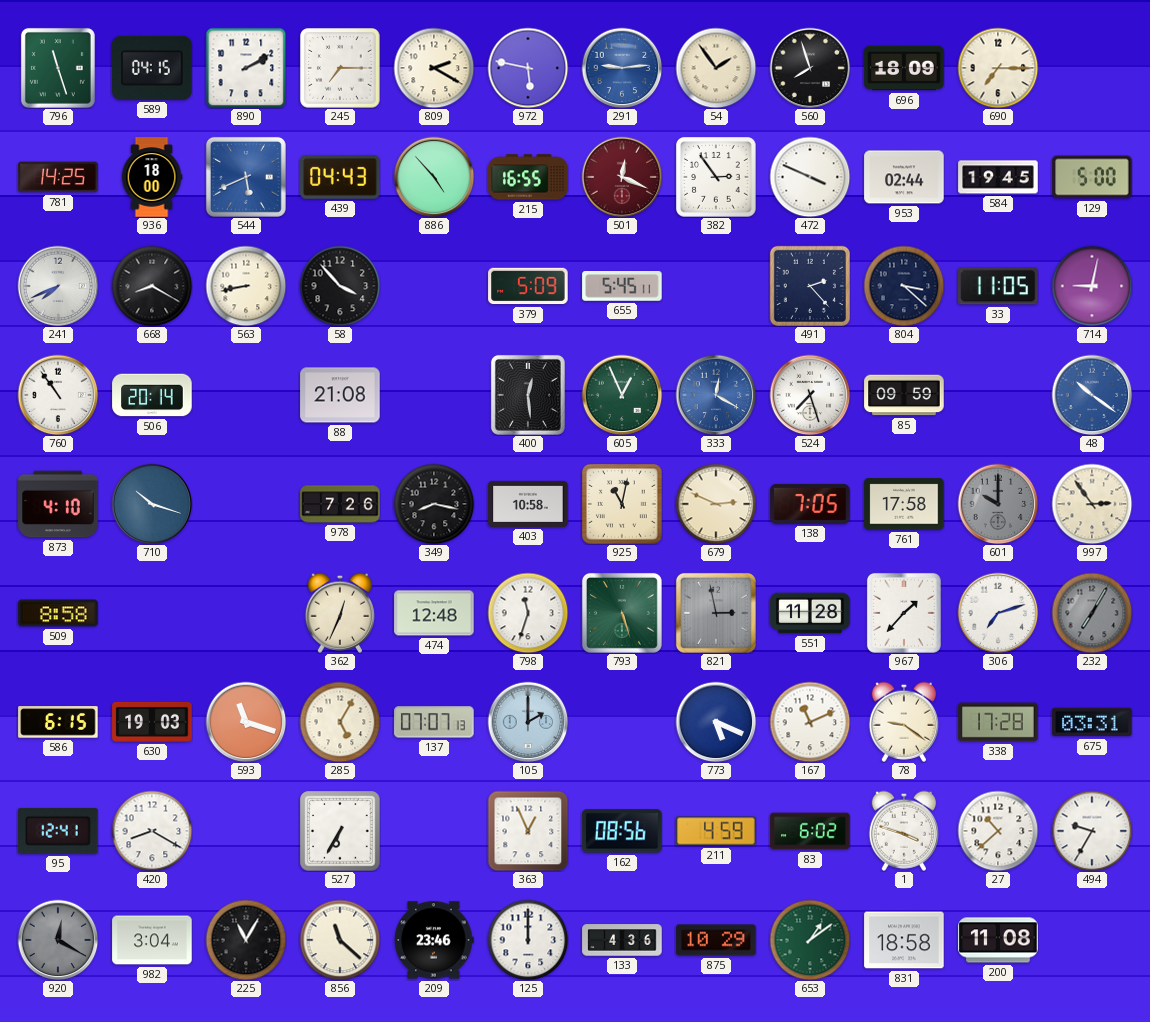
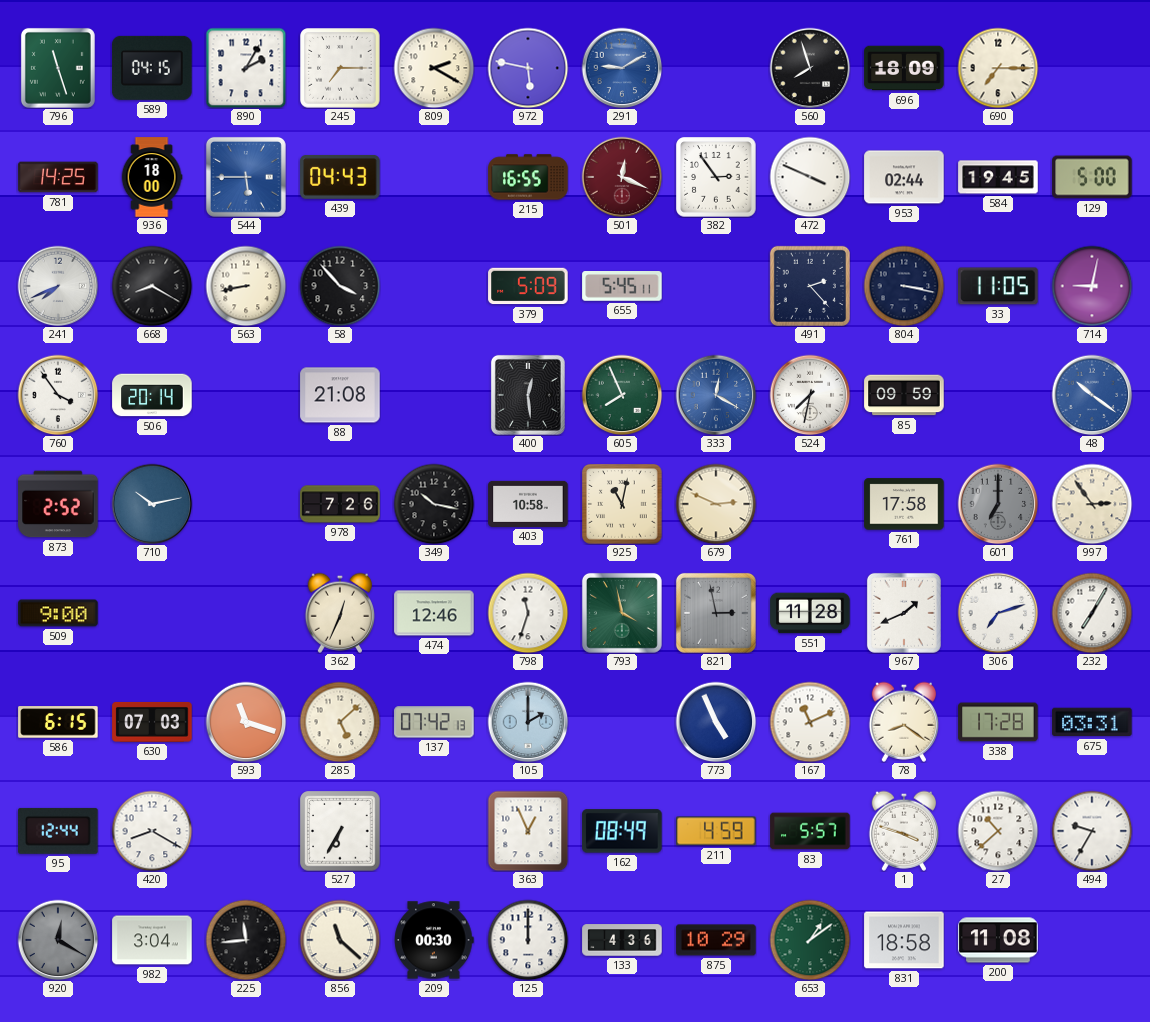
890: 2:10 -> 2:05
291: 9:14 -> 9:10
54: 1:54 -> none
544: 5:41 -> 5:45
886: 4:53 -> none
804: 3:22 -> 3:17
760: 10:54 -> 3:54
605: 12:56 -> 7:56
524: 7:27 -> 7:32
873: 4:10 -> 2:52
710: 10:18 -> 10:13
349: 8:17 -> 10:17
138: 7:05 -> none
601: 10:00 -> 7:00
509: 8:58 -> 9:00
474: 12:48 -> 12:46
793: 5:27 -> 3:58
967: 1:37 -> 1:41
232 dial: grey -> white
630: 19:03 -> 07:03
285: 5:05 -> 5:08
137: 07:07 -> 07:42
773: 5:19 -> 4:56
78: 9:21 -> 8:21
95: 12:41 -> 12:44
162: 08:56 -> 08:49
83: 6:02 -> 5:57
225: 11:05 -> 11:44
209: 23:46 -> 00:30
